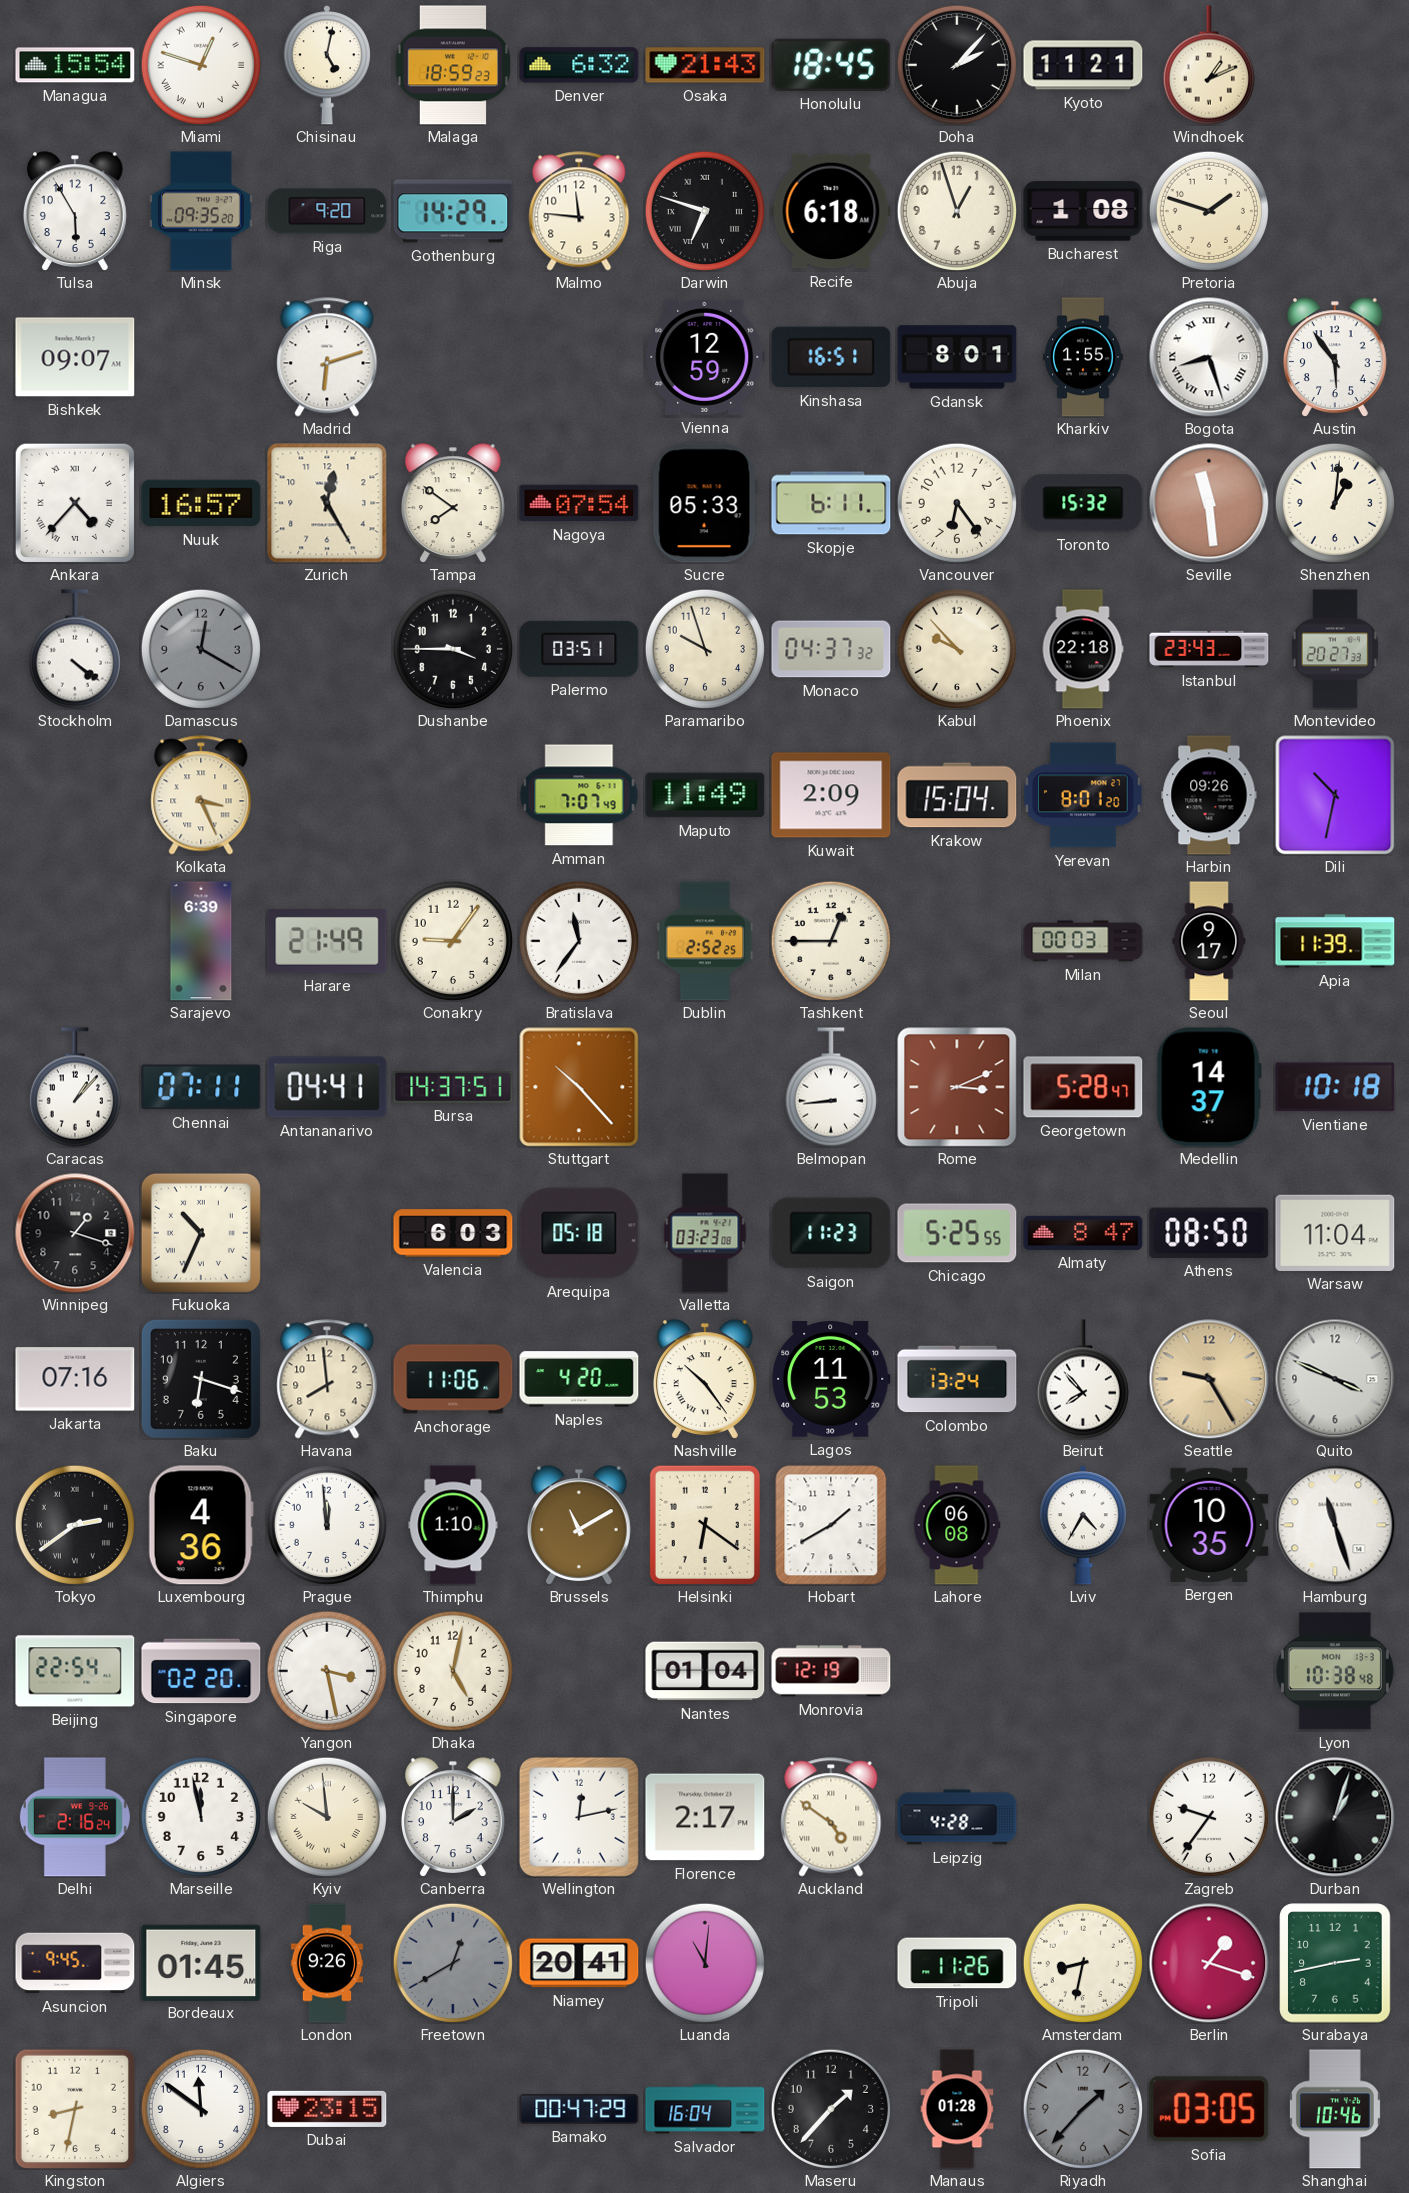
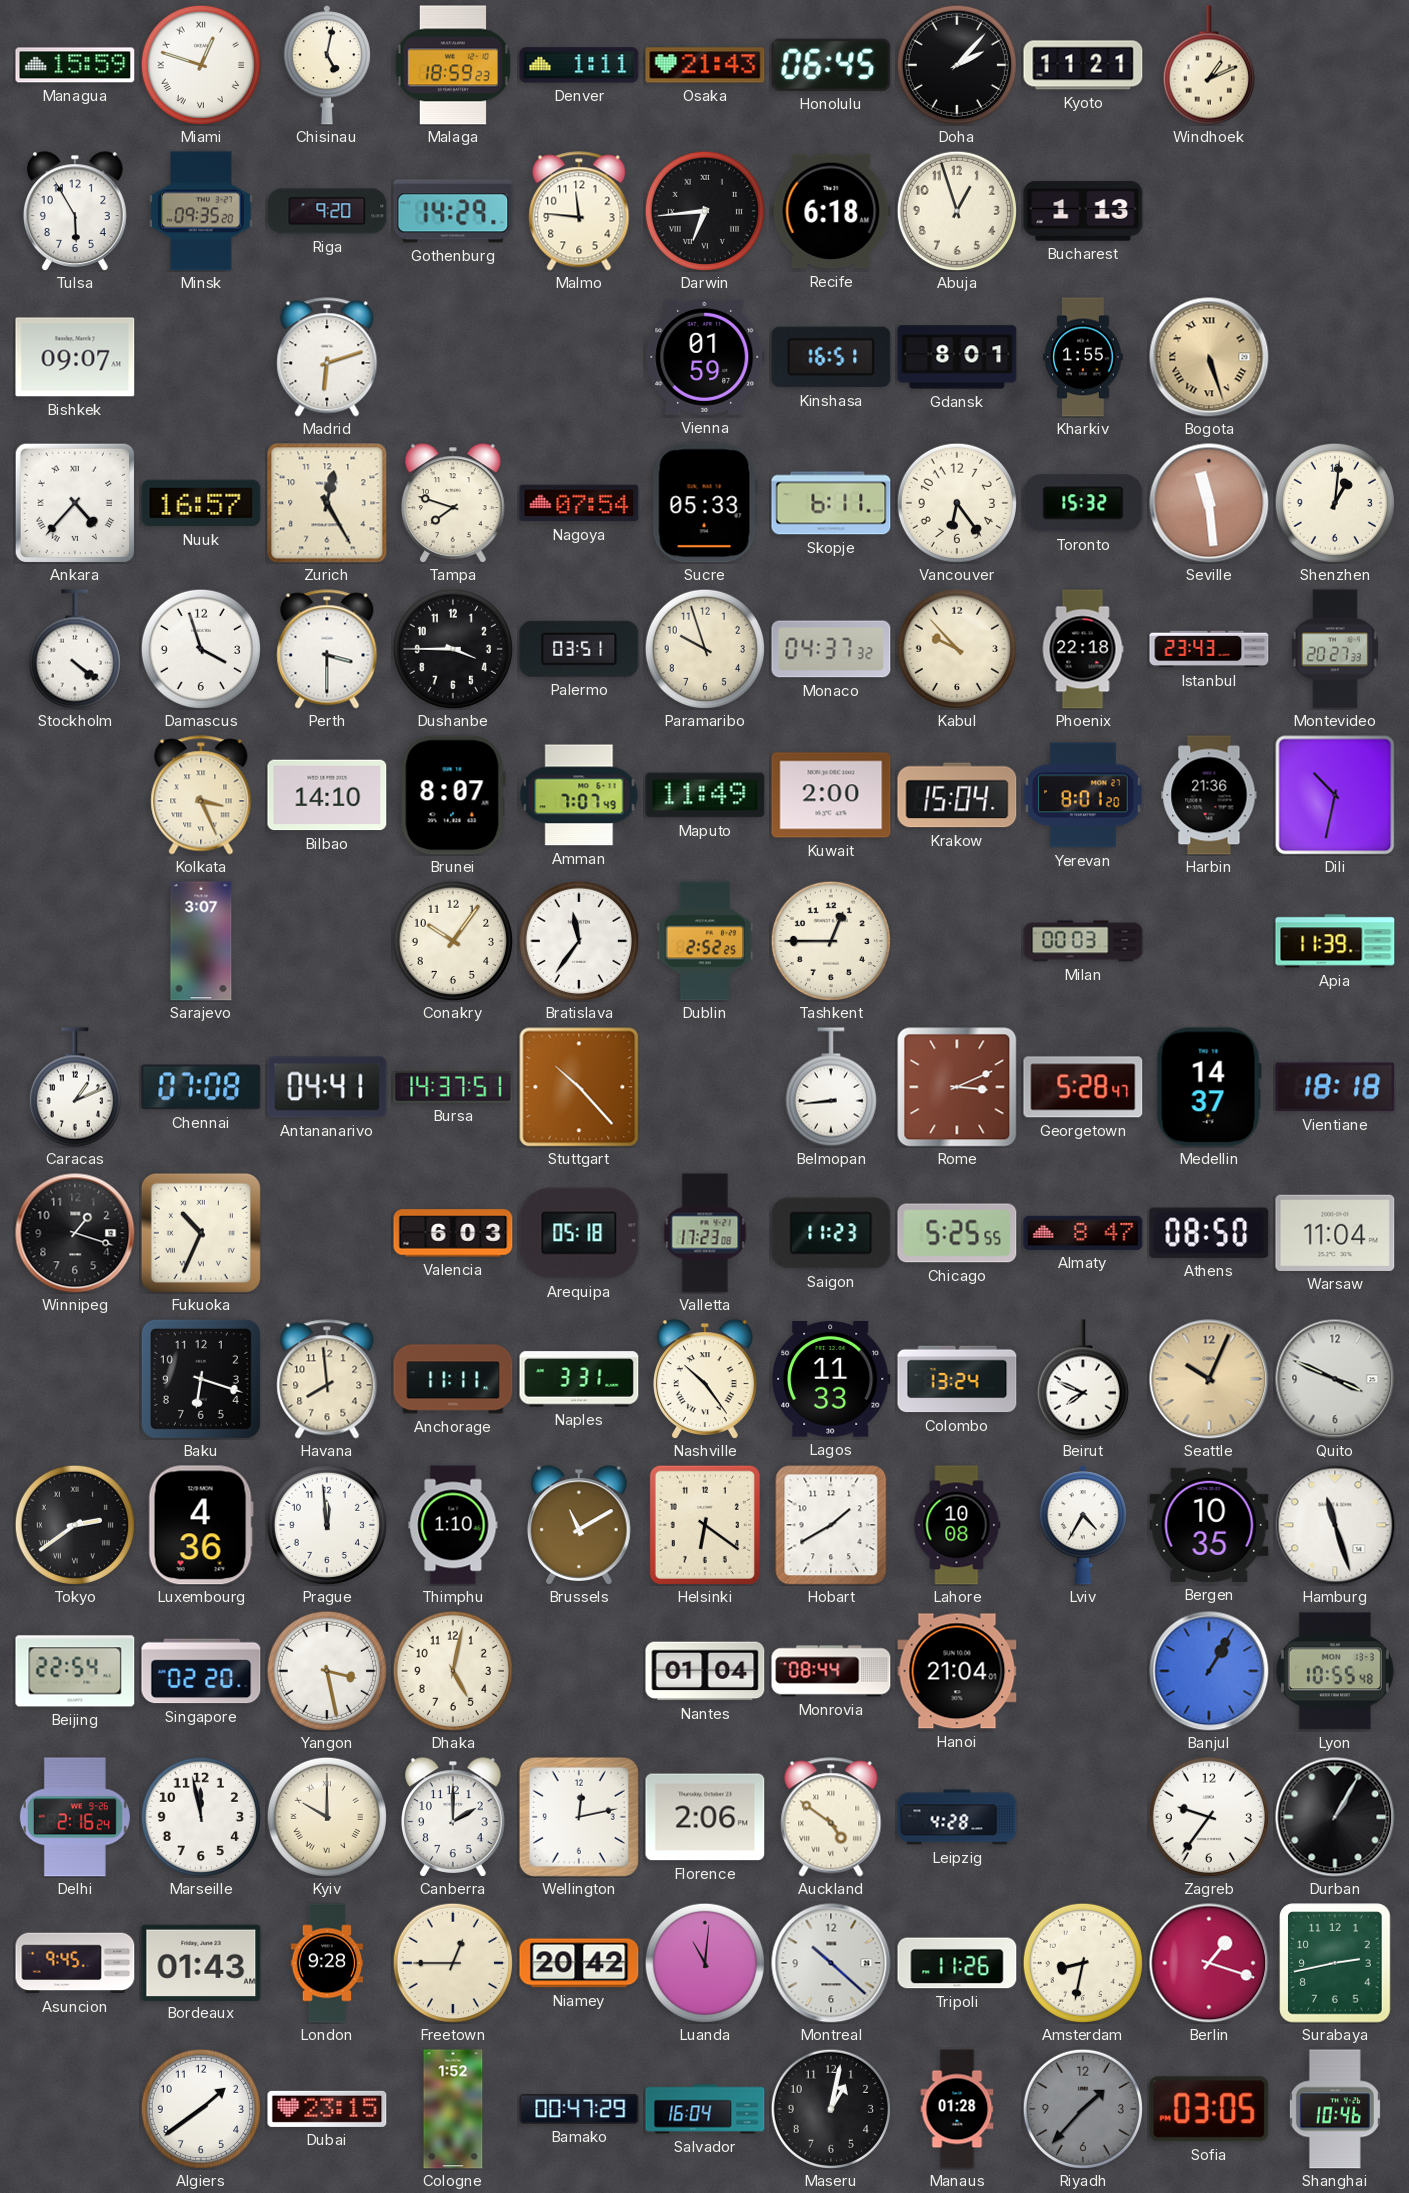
Managua: 15:54 -> 15:59
Denver: 6:32 -> 1:11
Honolulu: 18:45 -> 06:45
Darwin: 6:48 -> 6:44
Bucharest: 1:08 -> 1:13
Pretoria: 1:48 -> none
Vienna: 12:59 -> 01:59
Bogota: 8:27 -> 5:27
Bogota dial: white -> champagne
Austin: 5:54 -> none
Tampa: 7:51 -> 7:48
Damascus: 12:20 -> 3:57
Damascus dial: grey -> white
Perth: none -> 3:30
Bilbao: none -> 14:10
Brunei: none -> 8:07
Kuwait: 2:09 -> 2:00
Harbin: 09:26 -> 21:36
Sarajevo: 6:39 -> 3:07
Harare: 21:49 -> none
Conakry: 9:06 -> 10:06
Seoul: 9:17 -> none
Caracas: 1:07 -> 1:11
Chennai: 07:11 -> 07:08
Vientiane: 10:18 -> 18:18
Valletta: 03:23 -> 17:23
Jakarta: 07:16 -> none
Anchorage: 11:06 -> 11:11
Naples: 4:20 -> 3:31
Lagos: 11:53 -> 11:33
Beirut: 7:53 -> 7:49
Seattle: 9:25 -> 10:04
Lahore: 06:08 -> 10:08
Monrovia: 12:19 -> 08:44
Hanoi: none -> 21:04
Banjul: none -> 1:05
Lyon: 10:38 -> 10:55
Kyiv: 9:59 -> 10:00
Florence: 2:17 -> 2:06
Durban: 1:03 -> 1:05
Bordeaux: 01:45 -> 01:43
London: 9:26 -> 9:28
Freetown: 12:40 -> 12:45
Freetown dial: grey -> cream
Niamey: 20:41 -> 20:42
Montreal: none -> 10:22
Kingston: 8:32 -> none
Algiers: 11:51 -> 1:39
Cologne: none -> 1:52
Maseru: 1:37 -> 1:02
